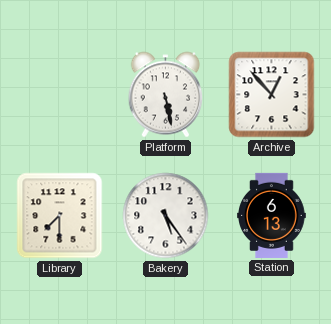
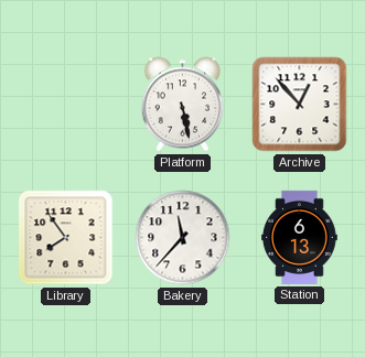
Library: 7:30 -> 7:54
Bakery: 5:24 -> 11:37
